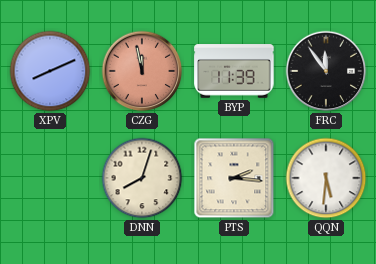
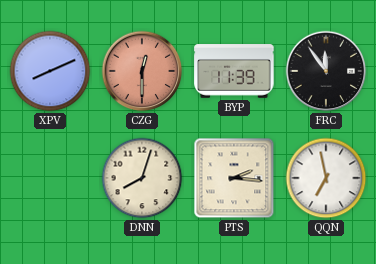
CZG: 11:58 -> 12:30
QQN: 5:31 -> 6:58
